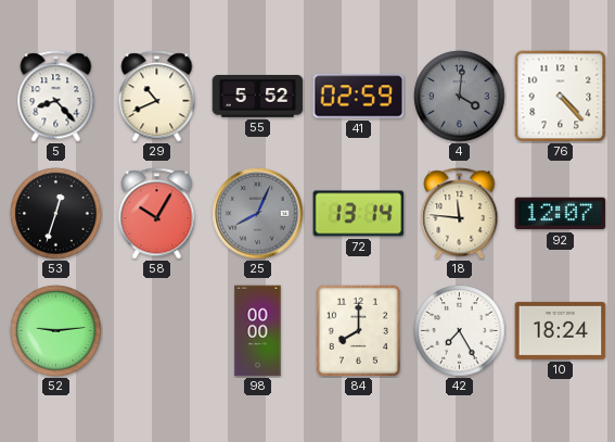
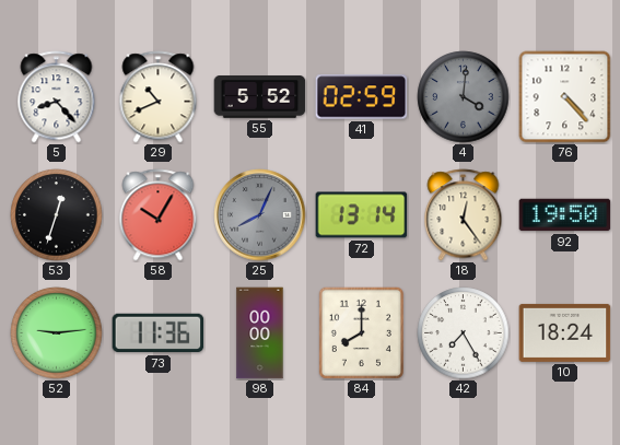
18: 11:46 -> 12:24
92: 12:07 -> 19:50
73: none -> 11:36
